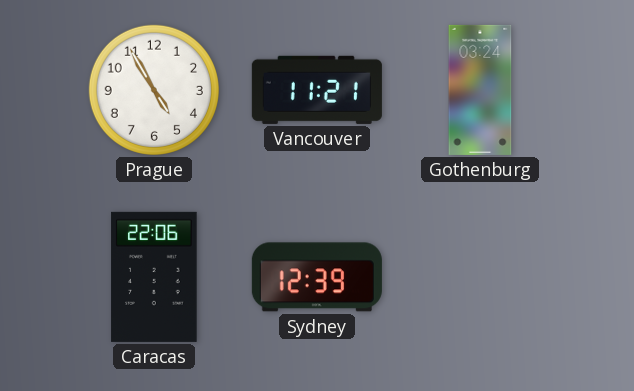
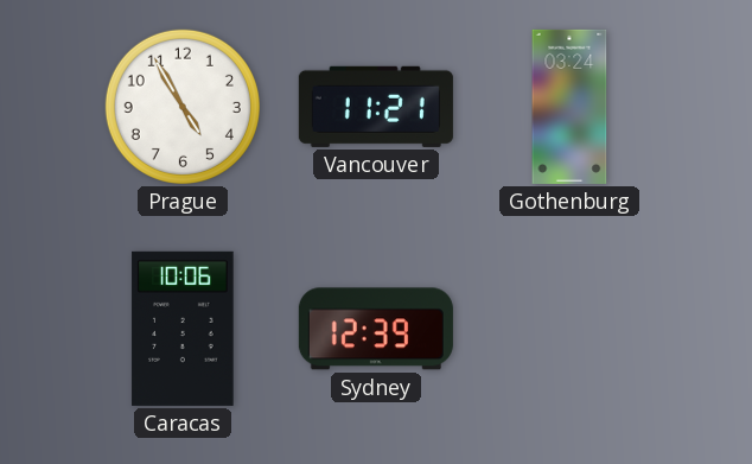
Caracas: 22:06 -> 10:06
